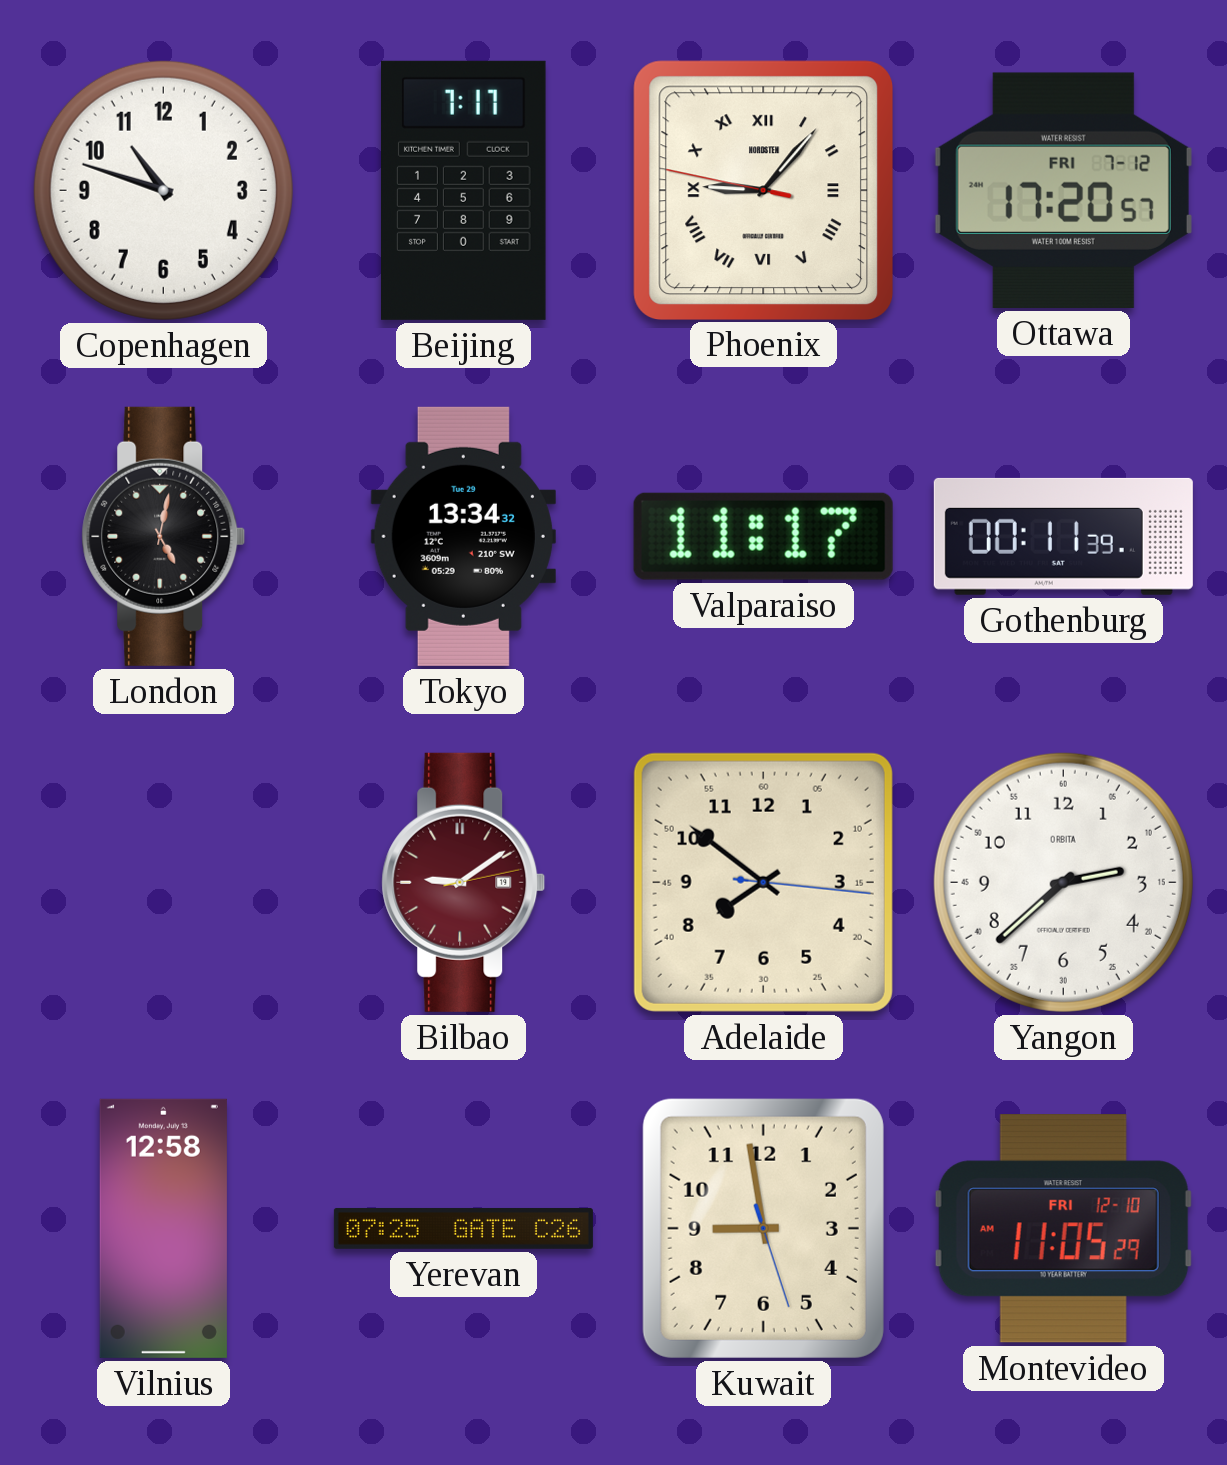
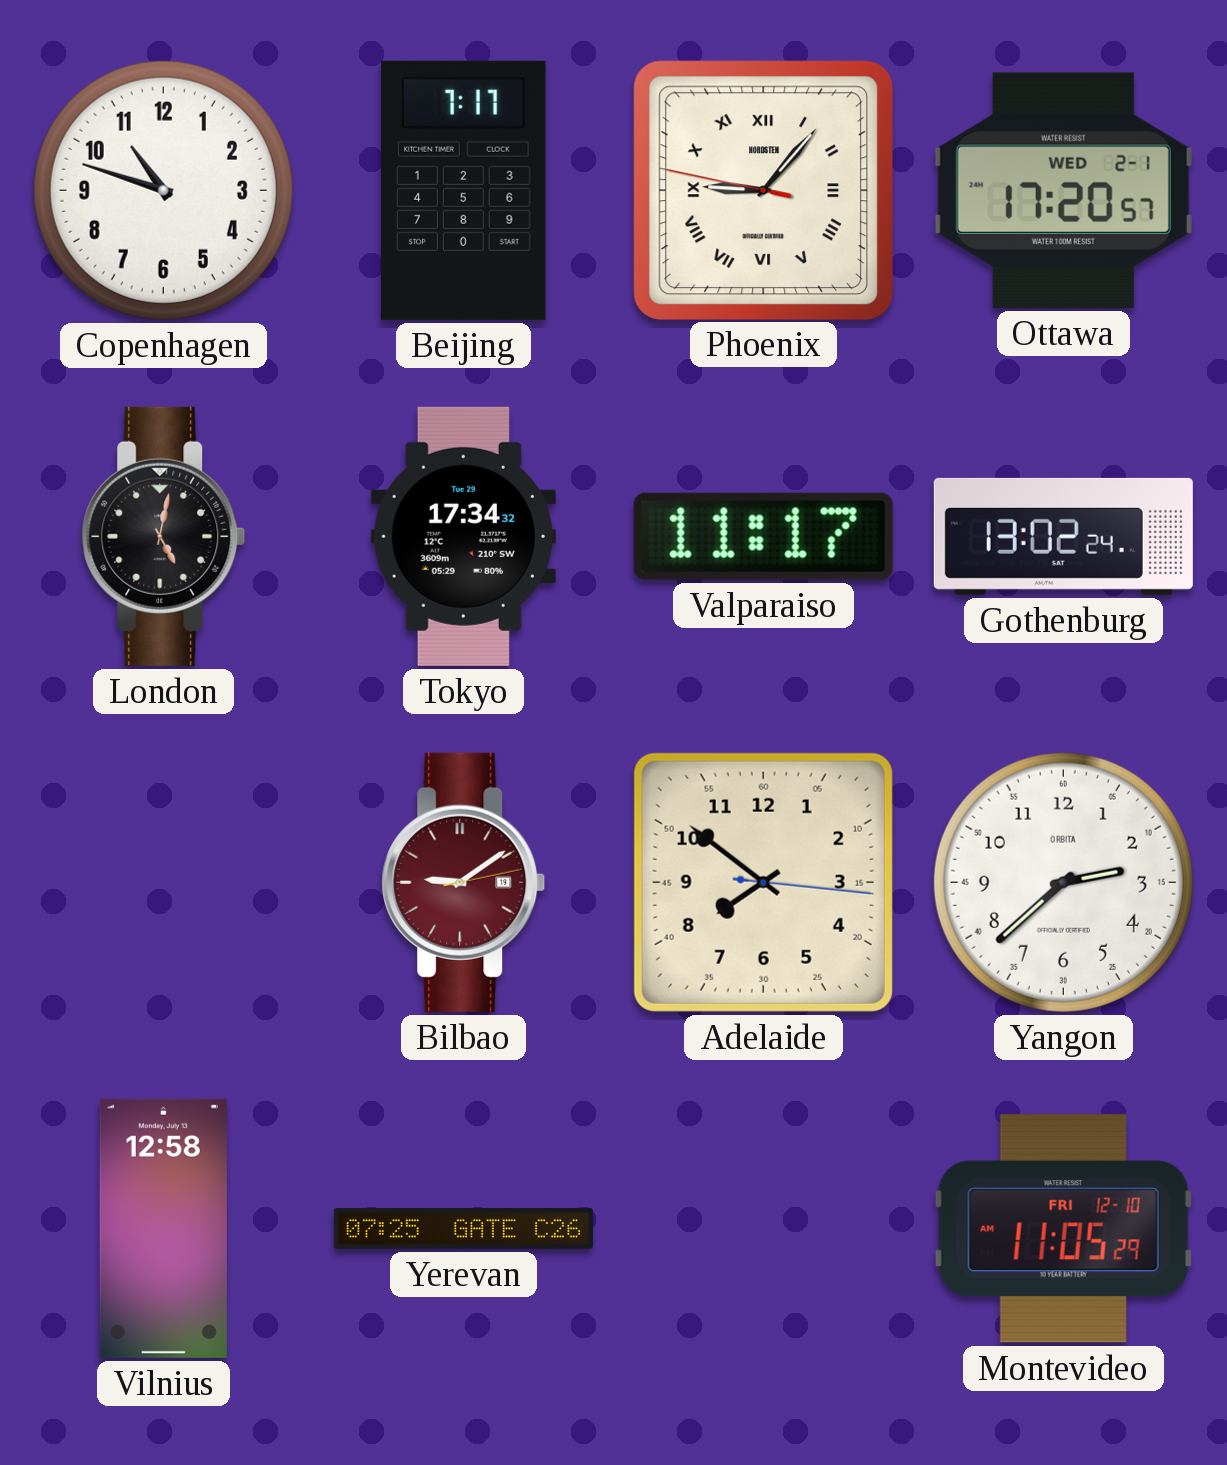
Ottawa date: FRI 7-12 -> WED 2-1
Tokyo: 13:34 -> 17:34
Gothenburg: 00:11 -> 13:02
Kuwait: 8:58 -> none
